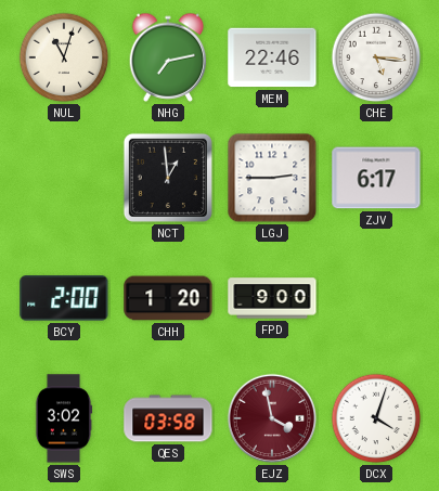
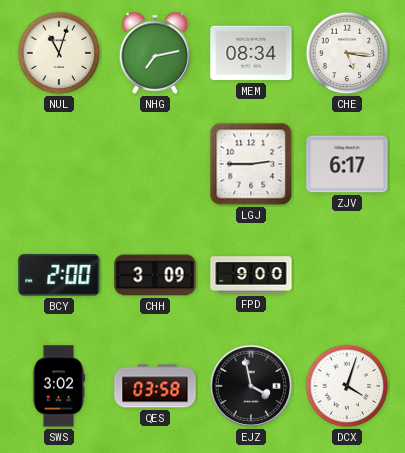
MEM: 22:46 -> 08:34
NCT: 12:59 -> none
CHH: 1:20 -> 3:09
EJZ dial: burgundy -> black
